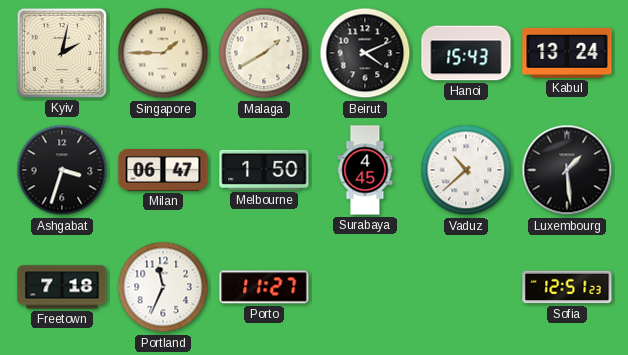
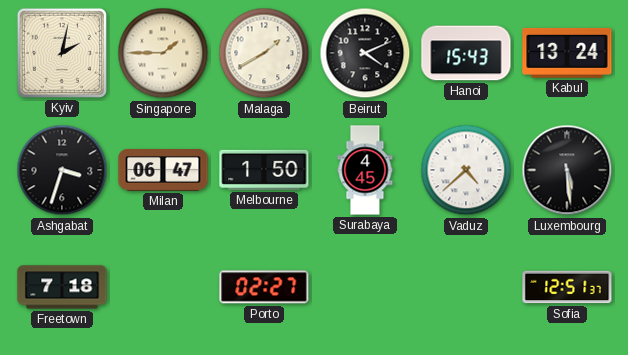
Vaduz: 10:38 -> 4:38
Luxembourg: 1:29 -> 5:29
Portland: 11:34 -> none
Porto: 11:27 -> 02:27
Sofia: 12:51:23 -> 12:51:37
